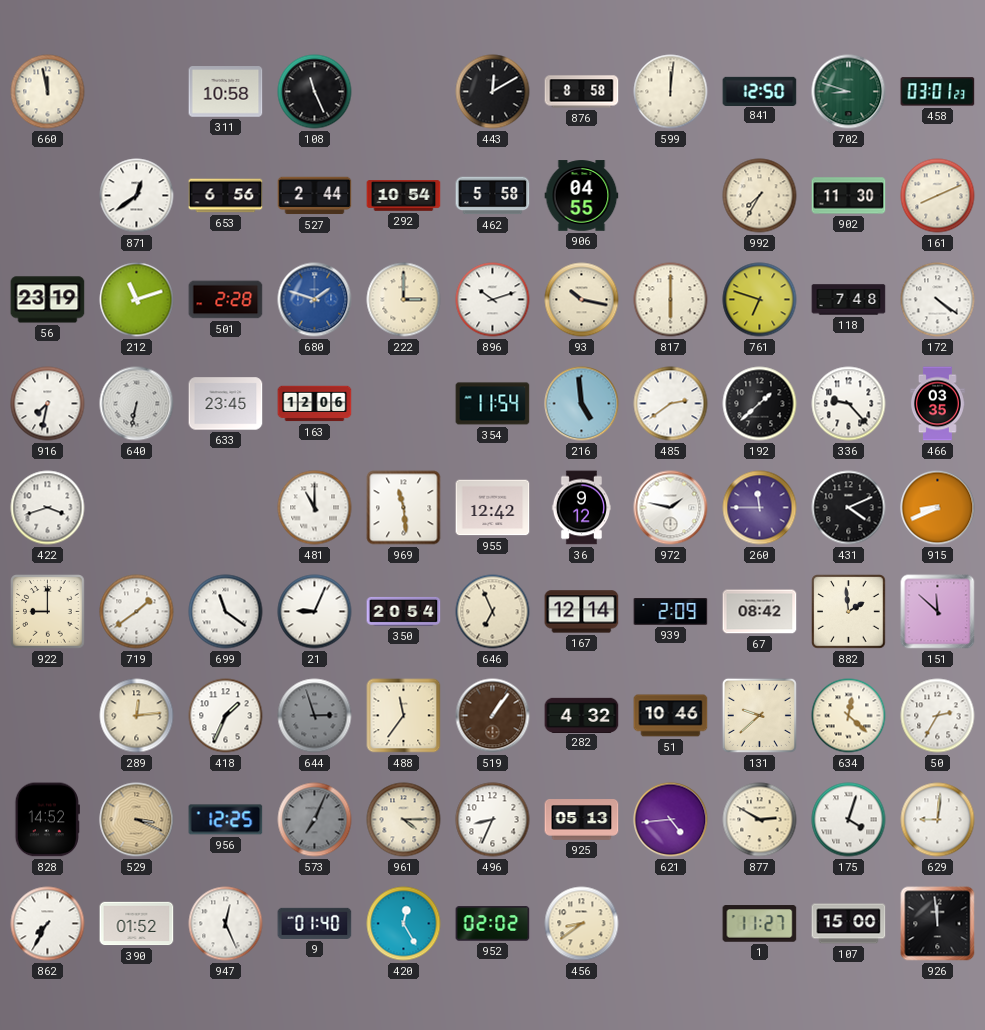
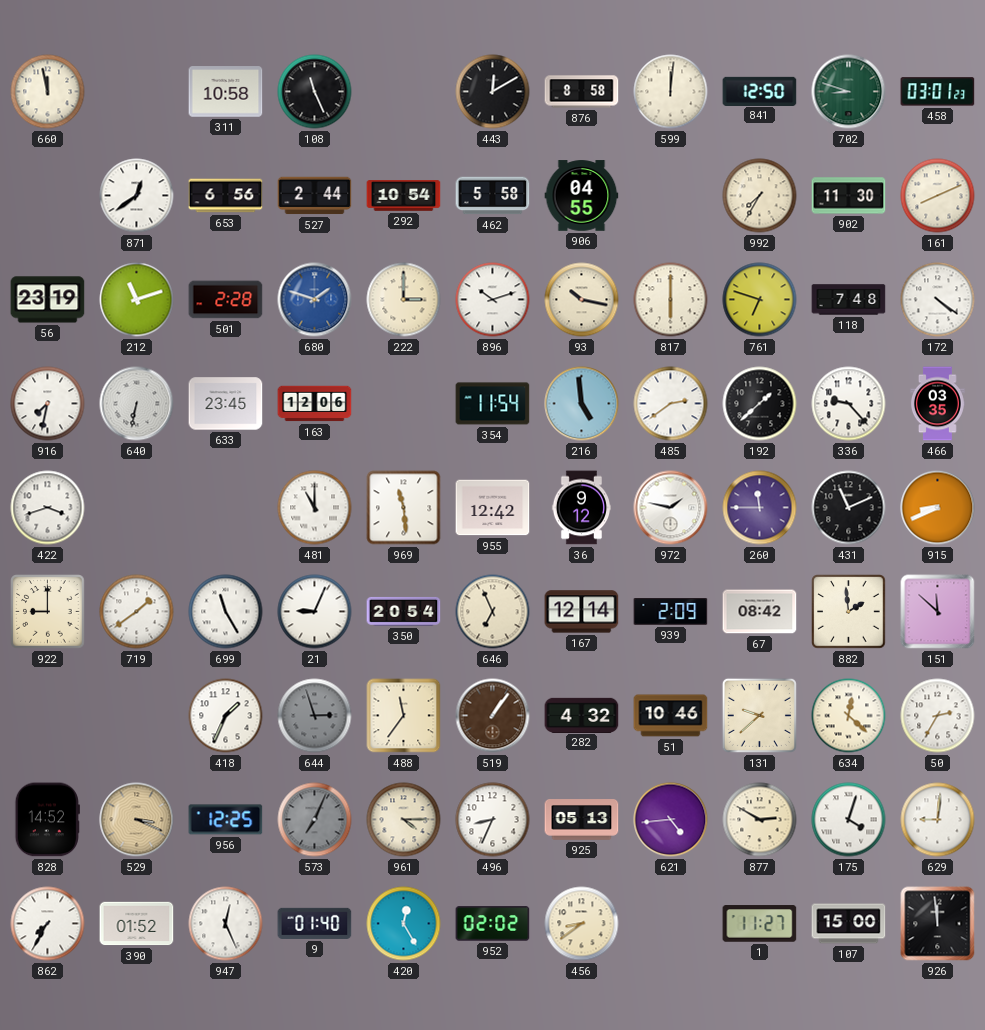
431: 4:11 -> 11:11
699: 11:21 -> 11:25
289: 12:14 -> none
